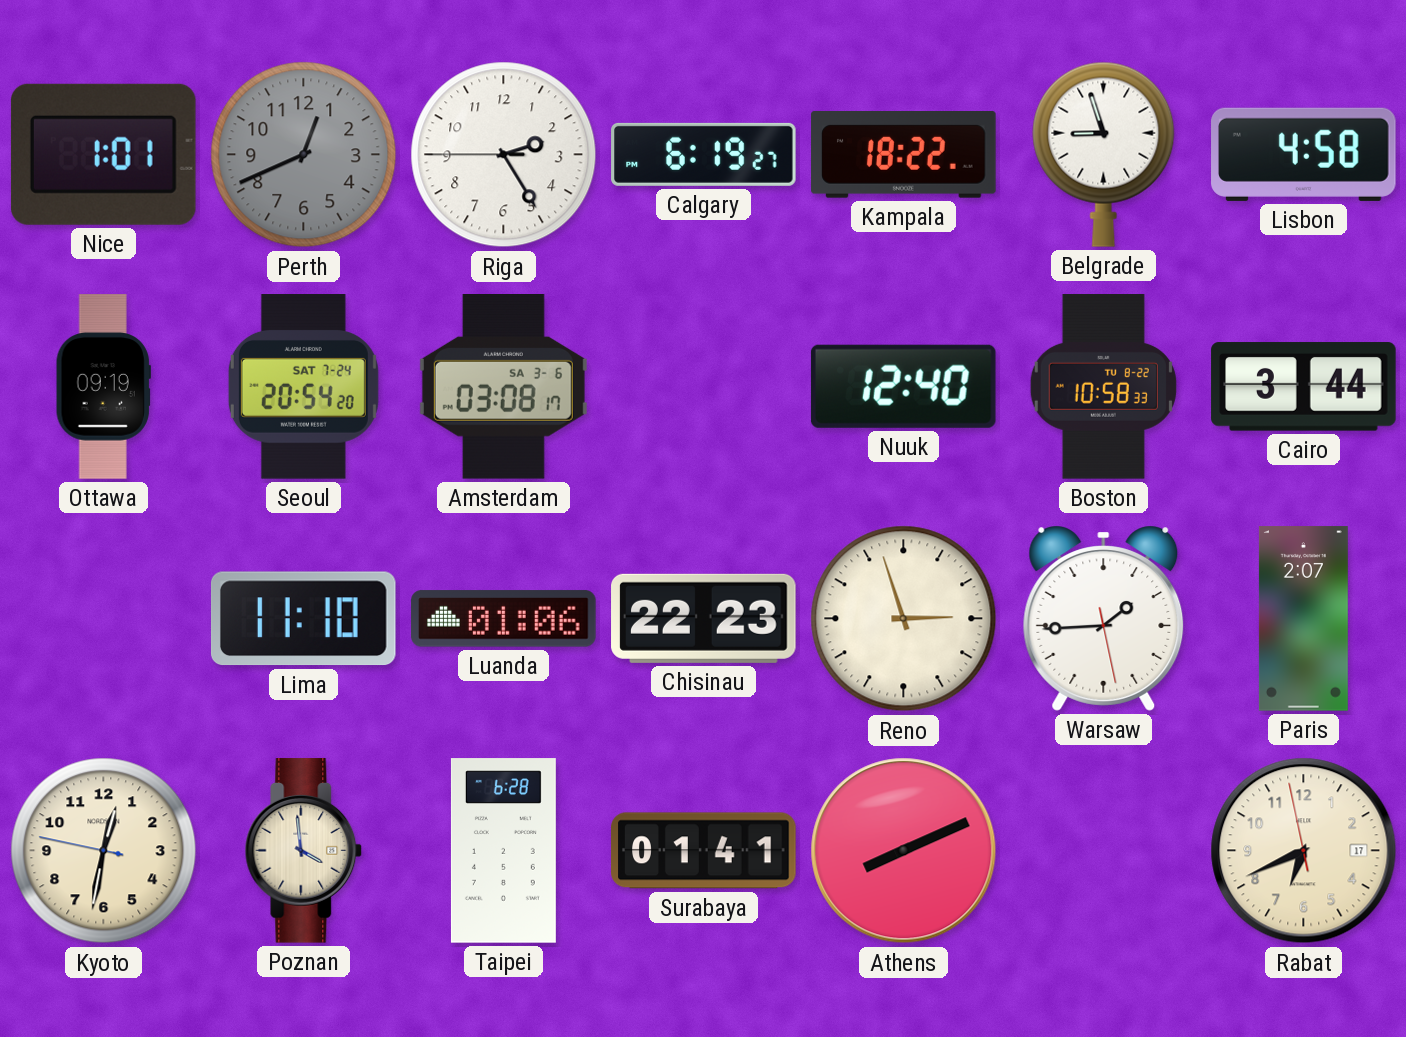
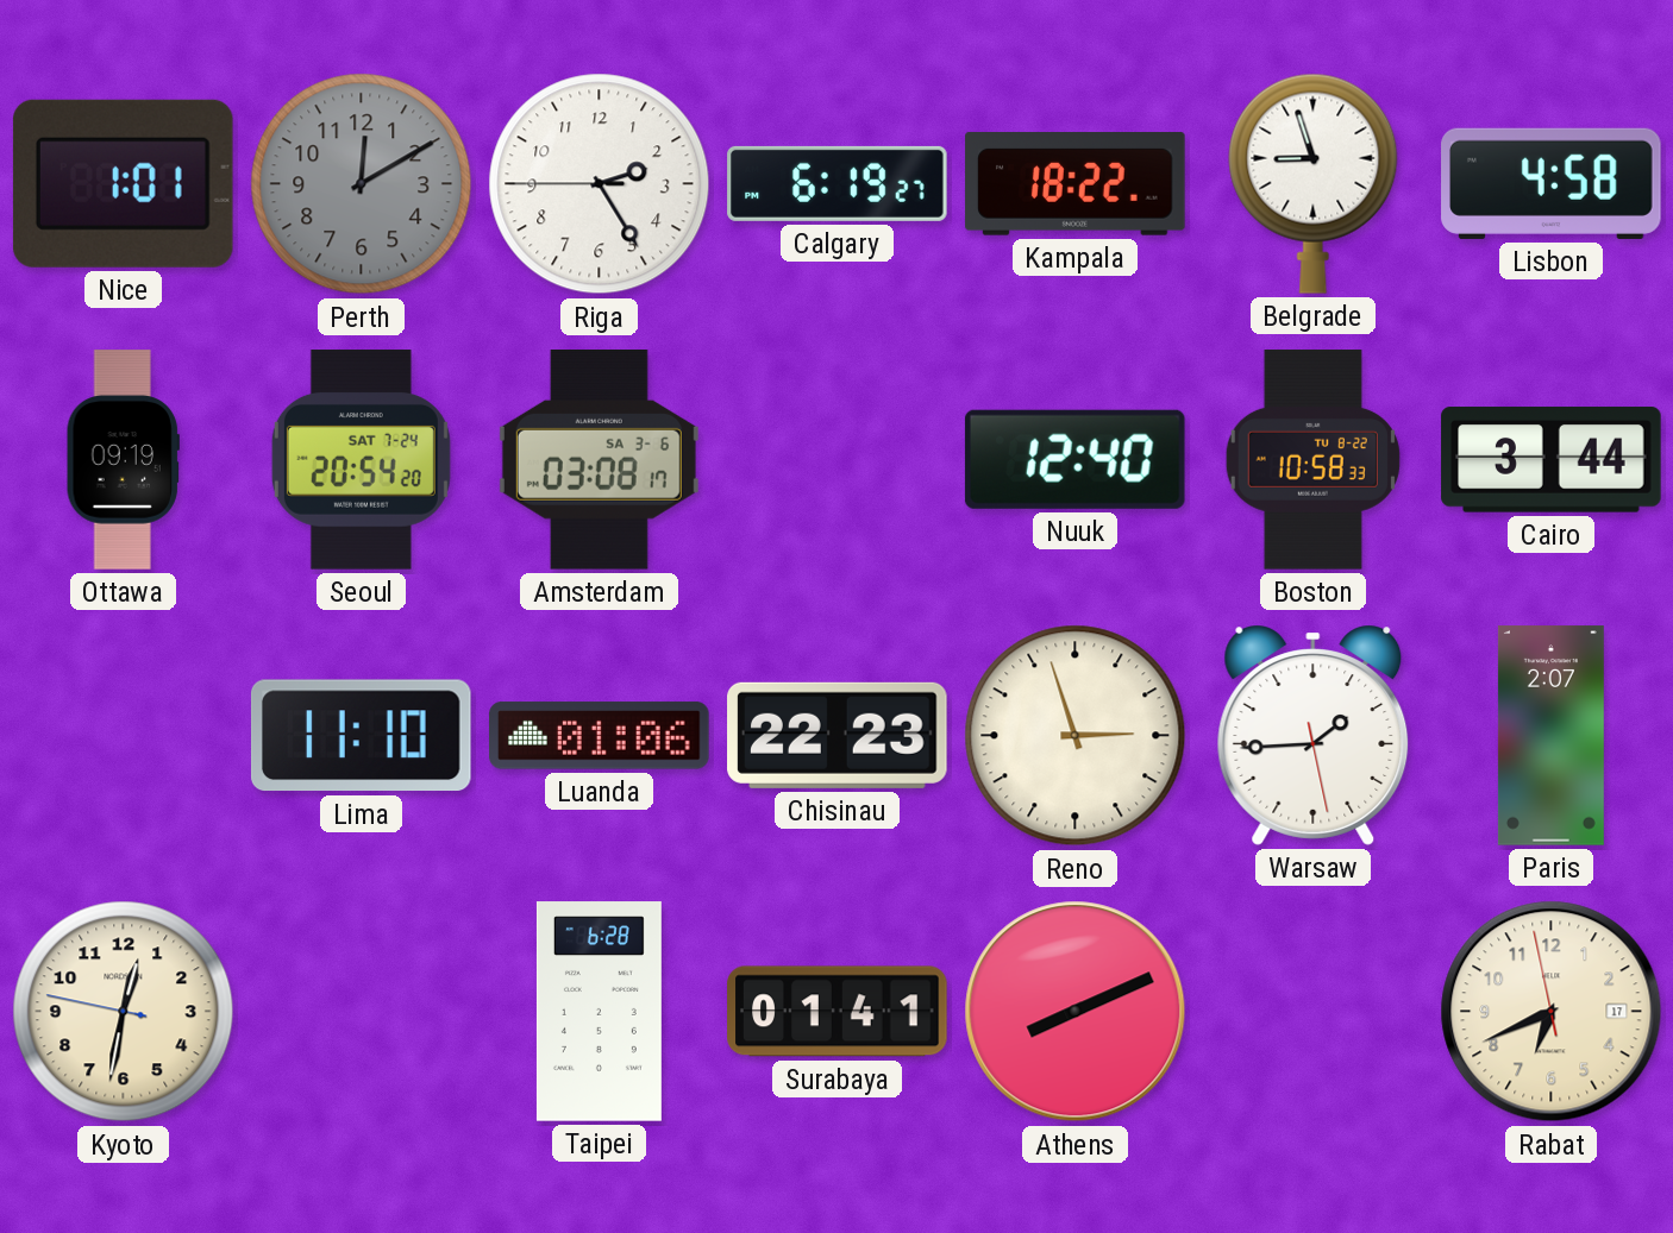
Perth: 12:41 -> 12:10
Poznan: 3:59 -> none
